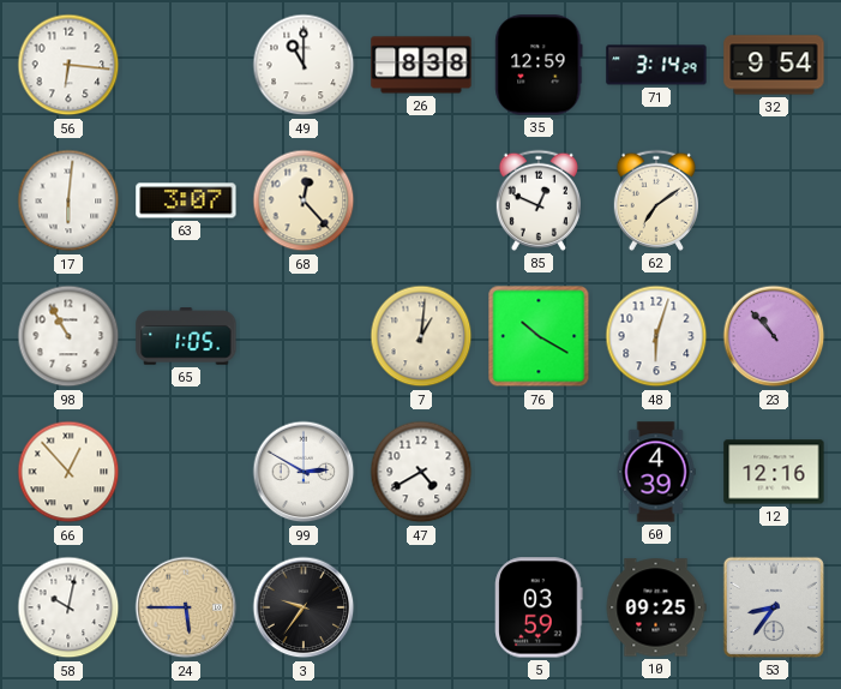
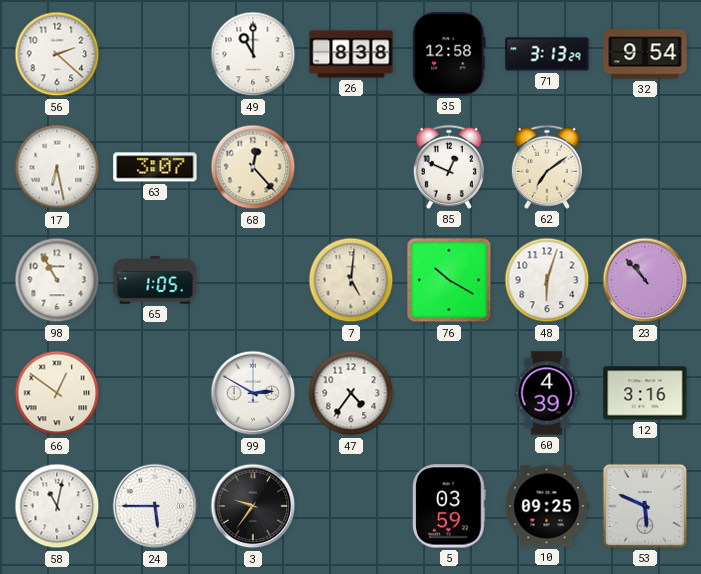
56: 6:16 -> 2:22
35: 12:59 -> 12:58
71: 3:14 -> 3:13
17: 6:01 -> 6:28
7: 1:01 -> 5:01
66: 12:53 -> 12:51
47: 4:40 -> 4:36
12: 12:16 -> 3:16
58: 10:02 -> 11:02
24 dial: champagne -> white
53: 8:36 -> 5:49
